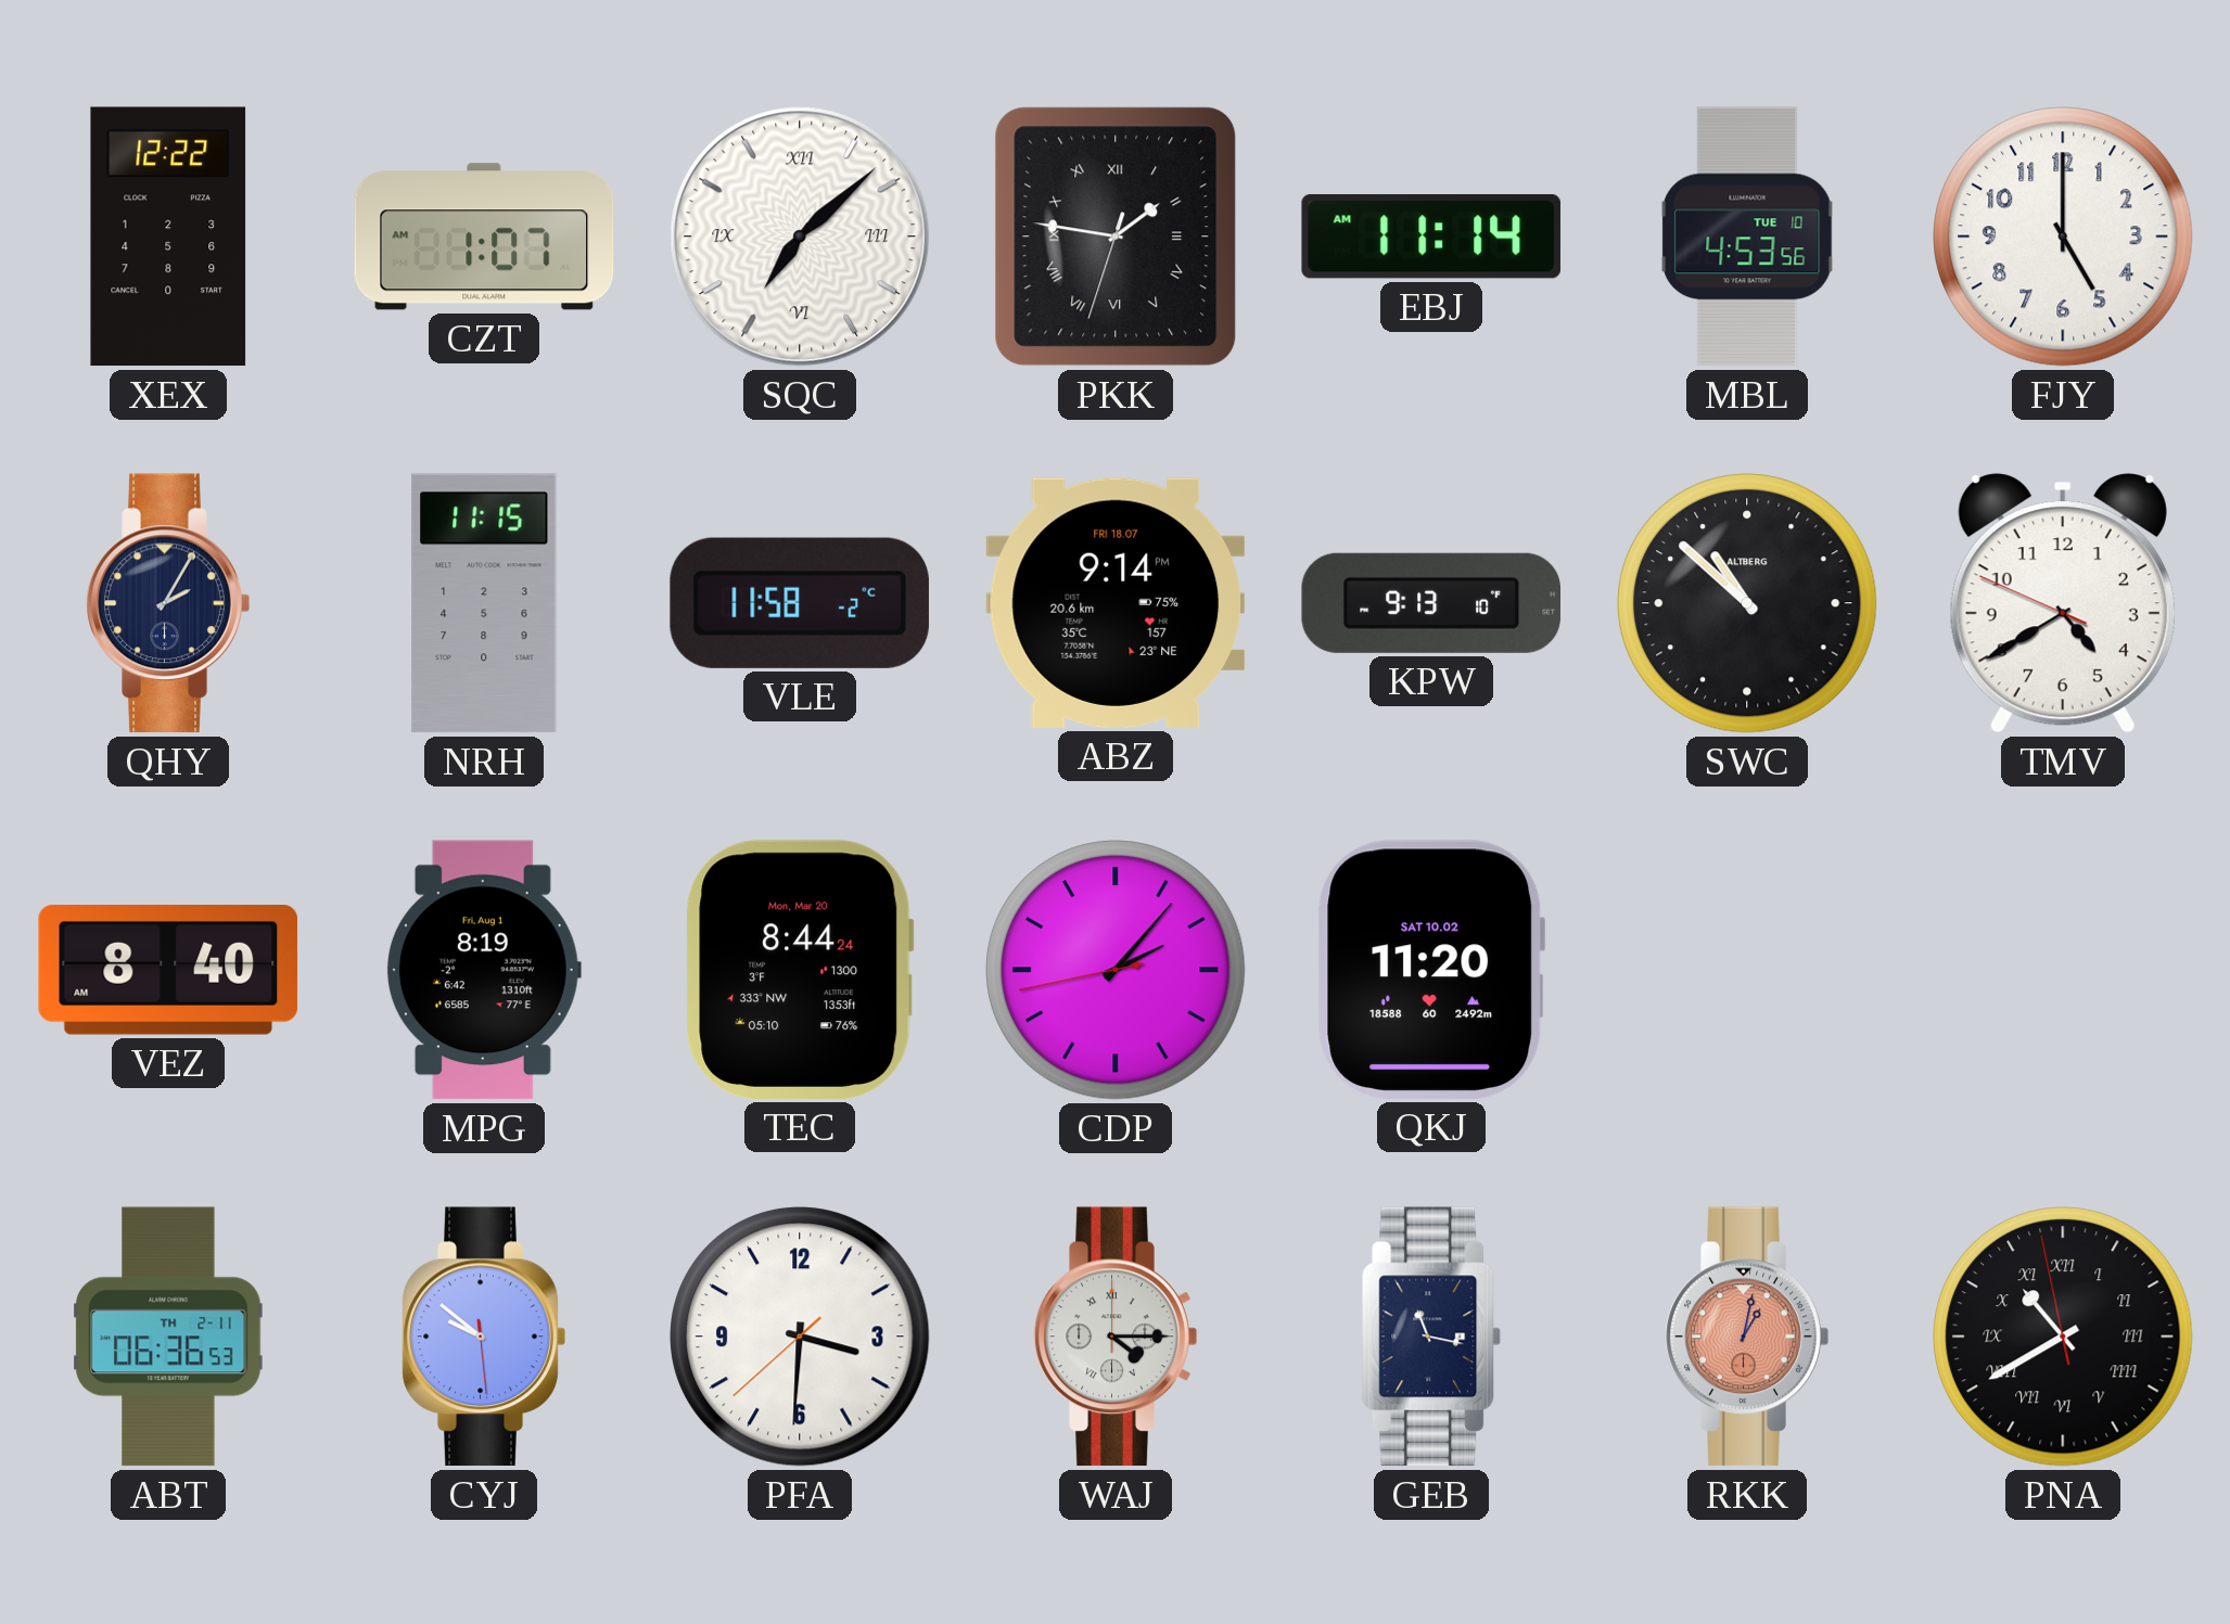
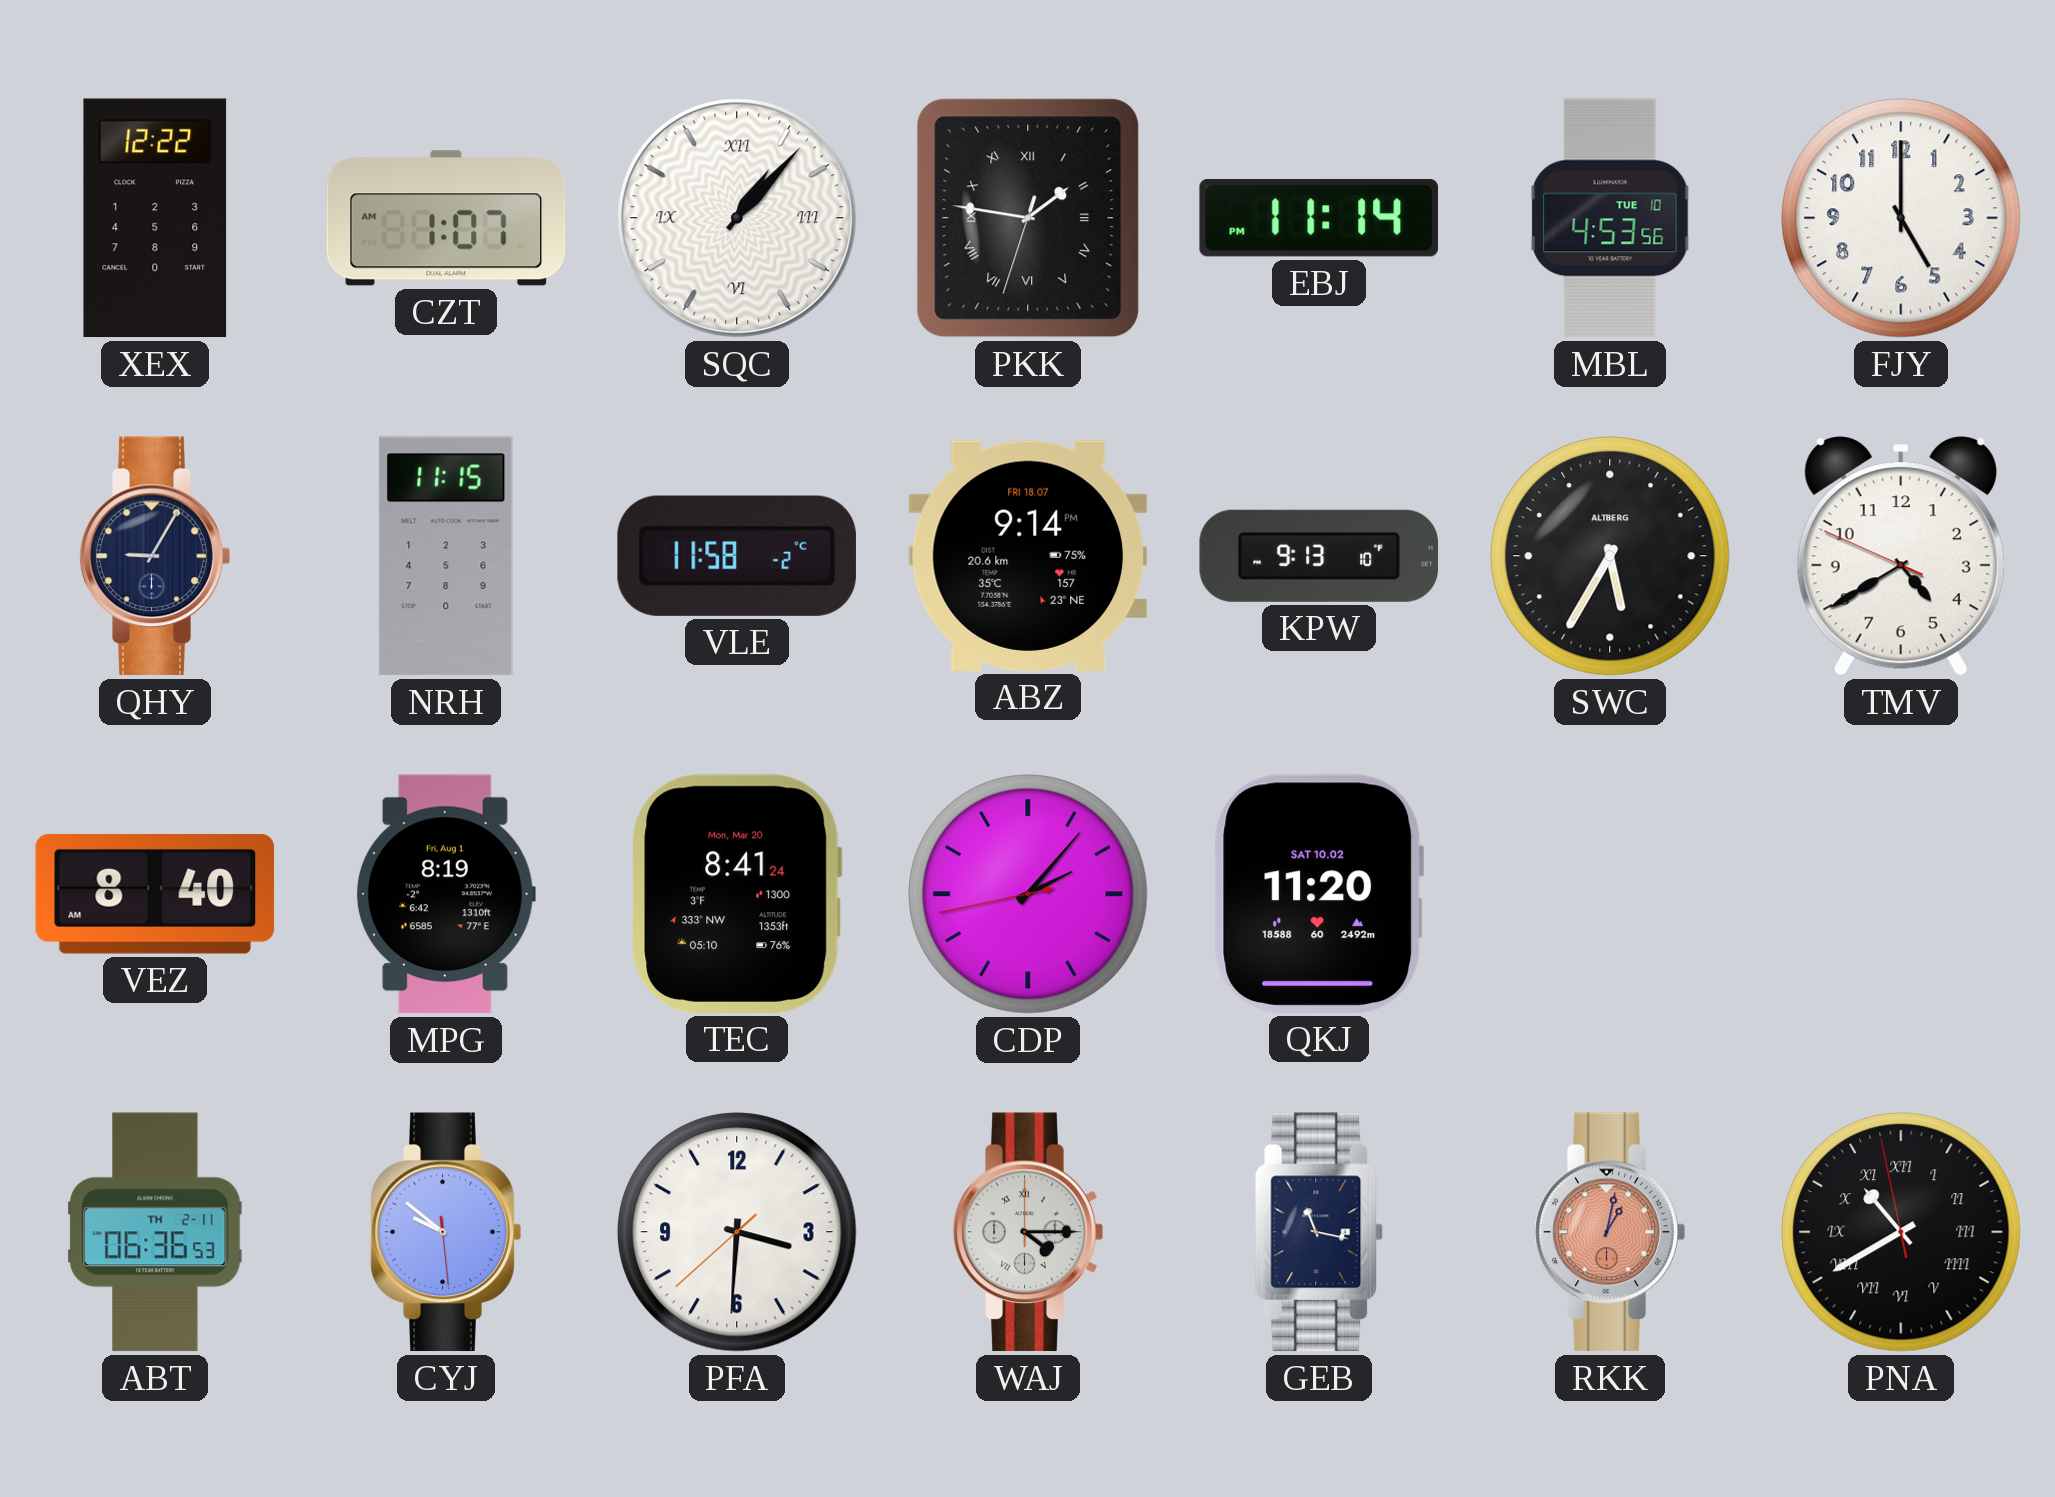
SQC: 7:08 -> 1:07
EBJ: 11:14 AM -> 11:14 PM
QHY: 2:05 -> 9:05
SWC: 10:52 -> 5:35
TEC: 8:44 -> 8:41
